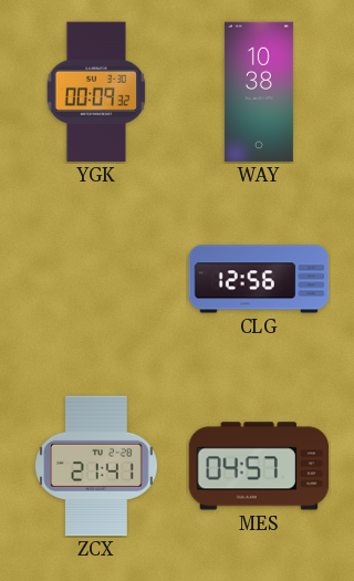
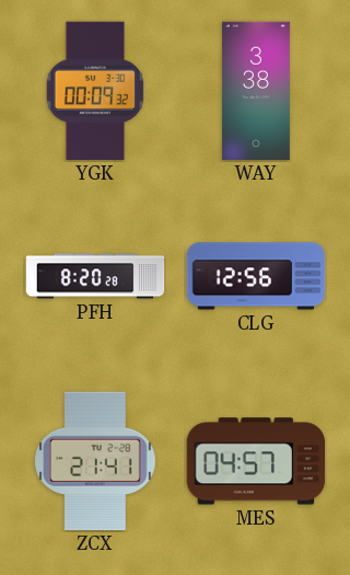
WAY: 10:38 -> 3:38
PFH: none -> 8:20
